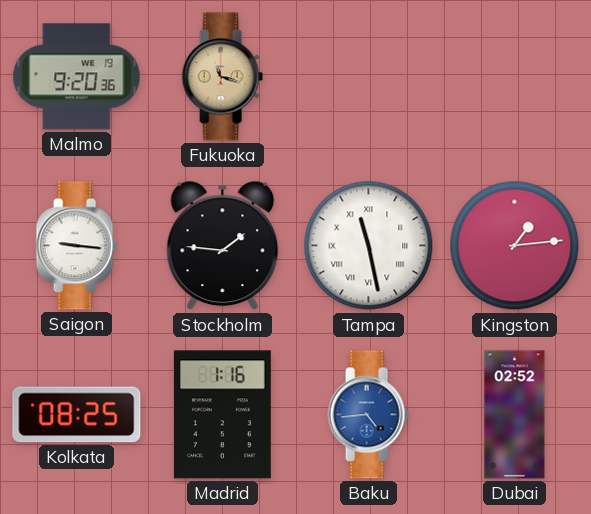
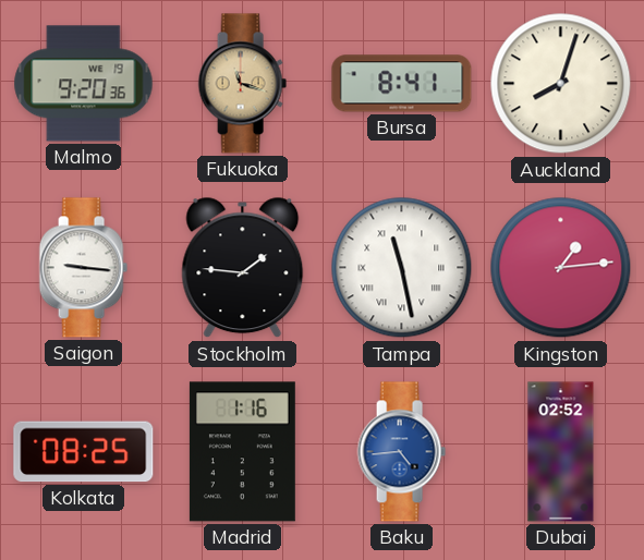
Bursa: none -> 8:41
Auckland: none -> 8:03
